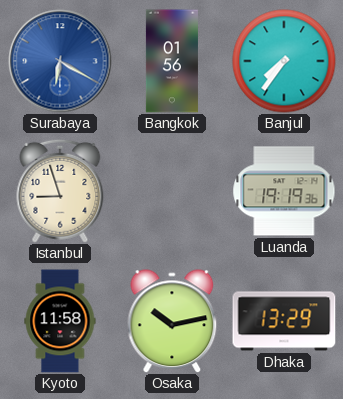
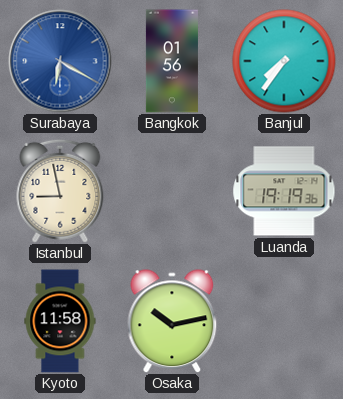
Istanbul: 8:57 -> 8:58
Dhaka: 13:29 -> none
